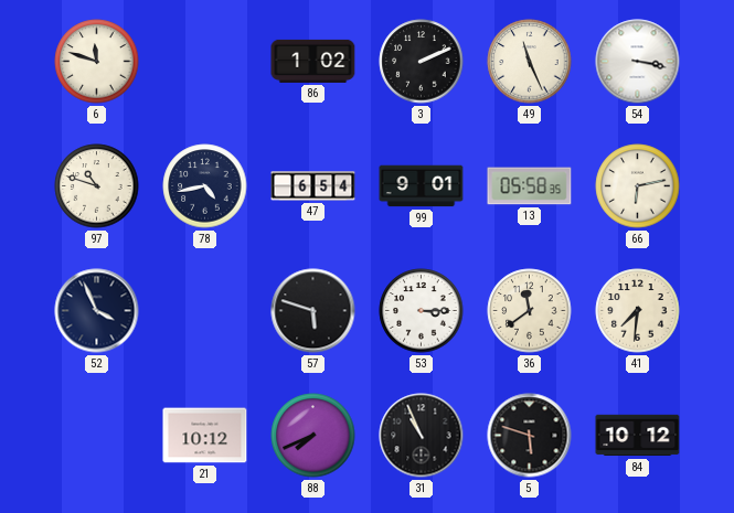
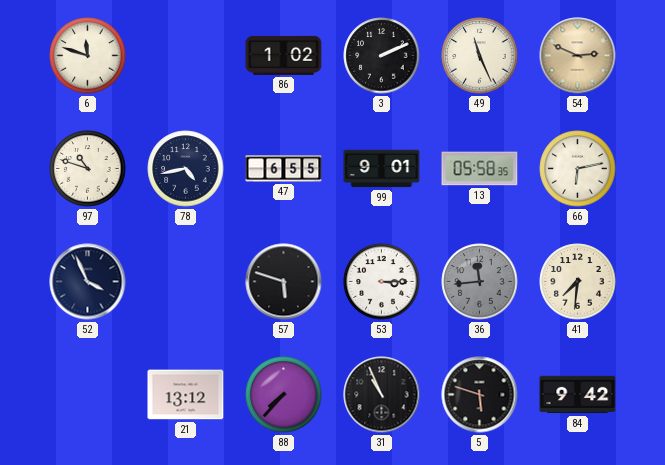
54: 3:17 -> 2:49
54 dial: white -> champagne
47: 6:54 -> 6:55
36: 11:39 -> 11:44
36 dial: cream -> grey
21: 10:12 -> 13:12
88: 7:41 -> 7:37
84: 10:12 -> 9:42
